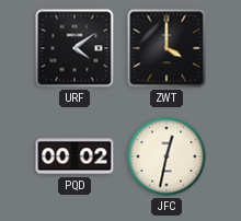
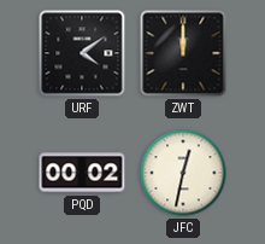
ZWT: 4:00 -> 12:00
